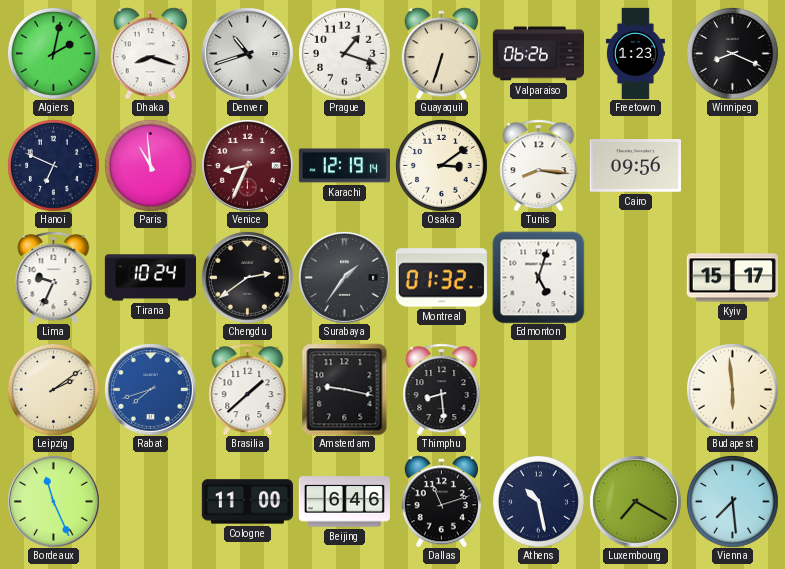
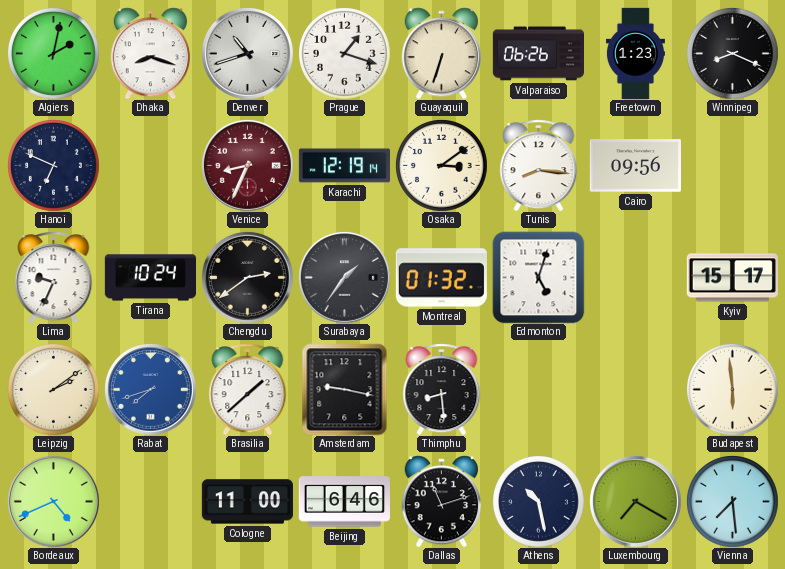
Paris: 10:59 -> none
Bordeaux: 11:26 -> 4:41
